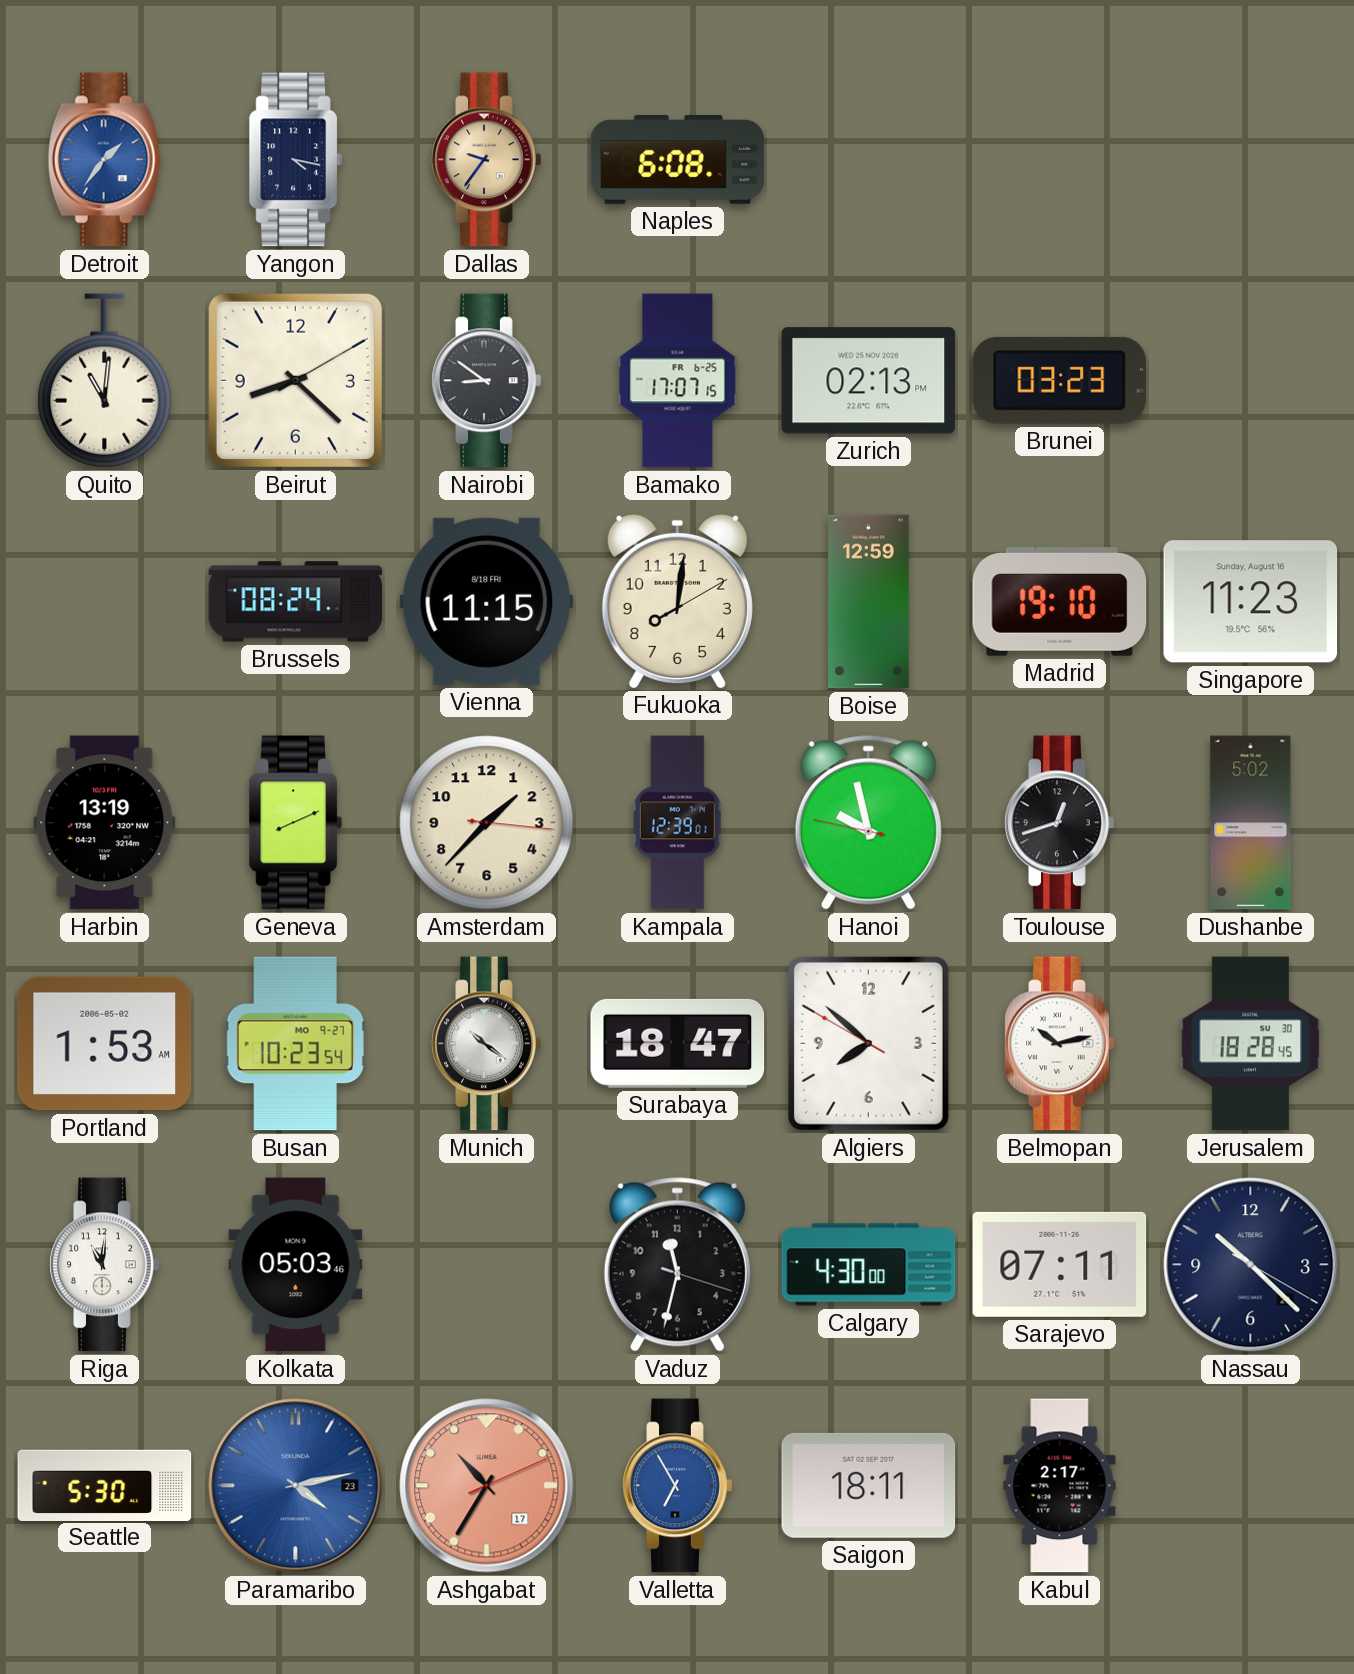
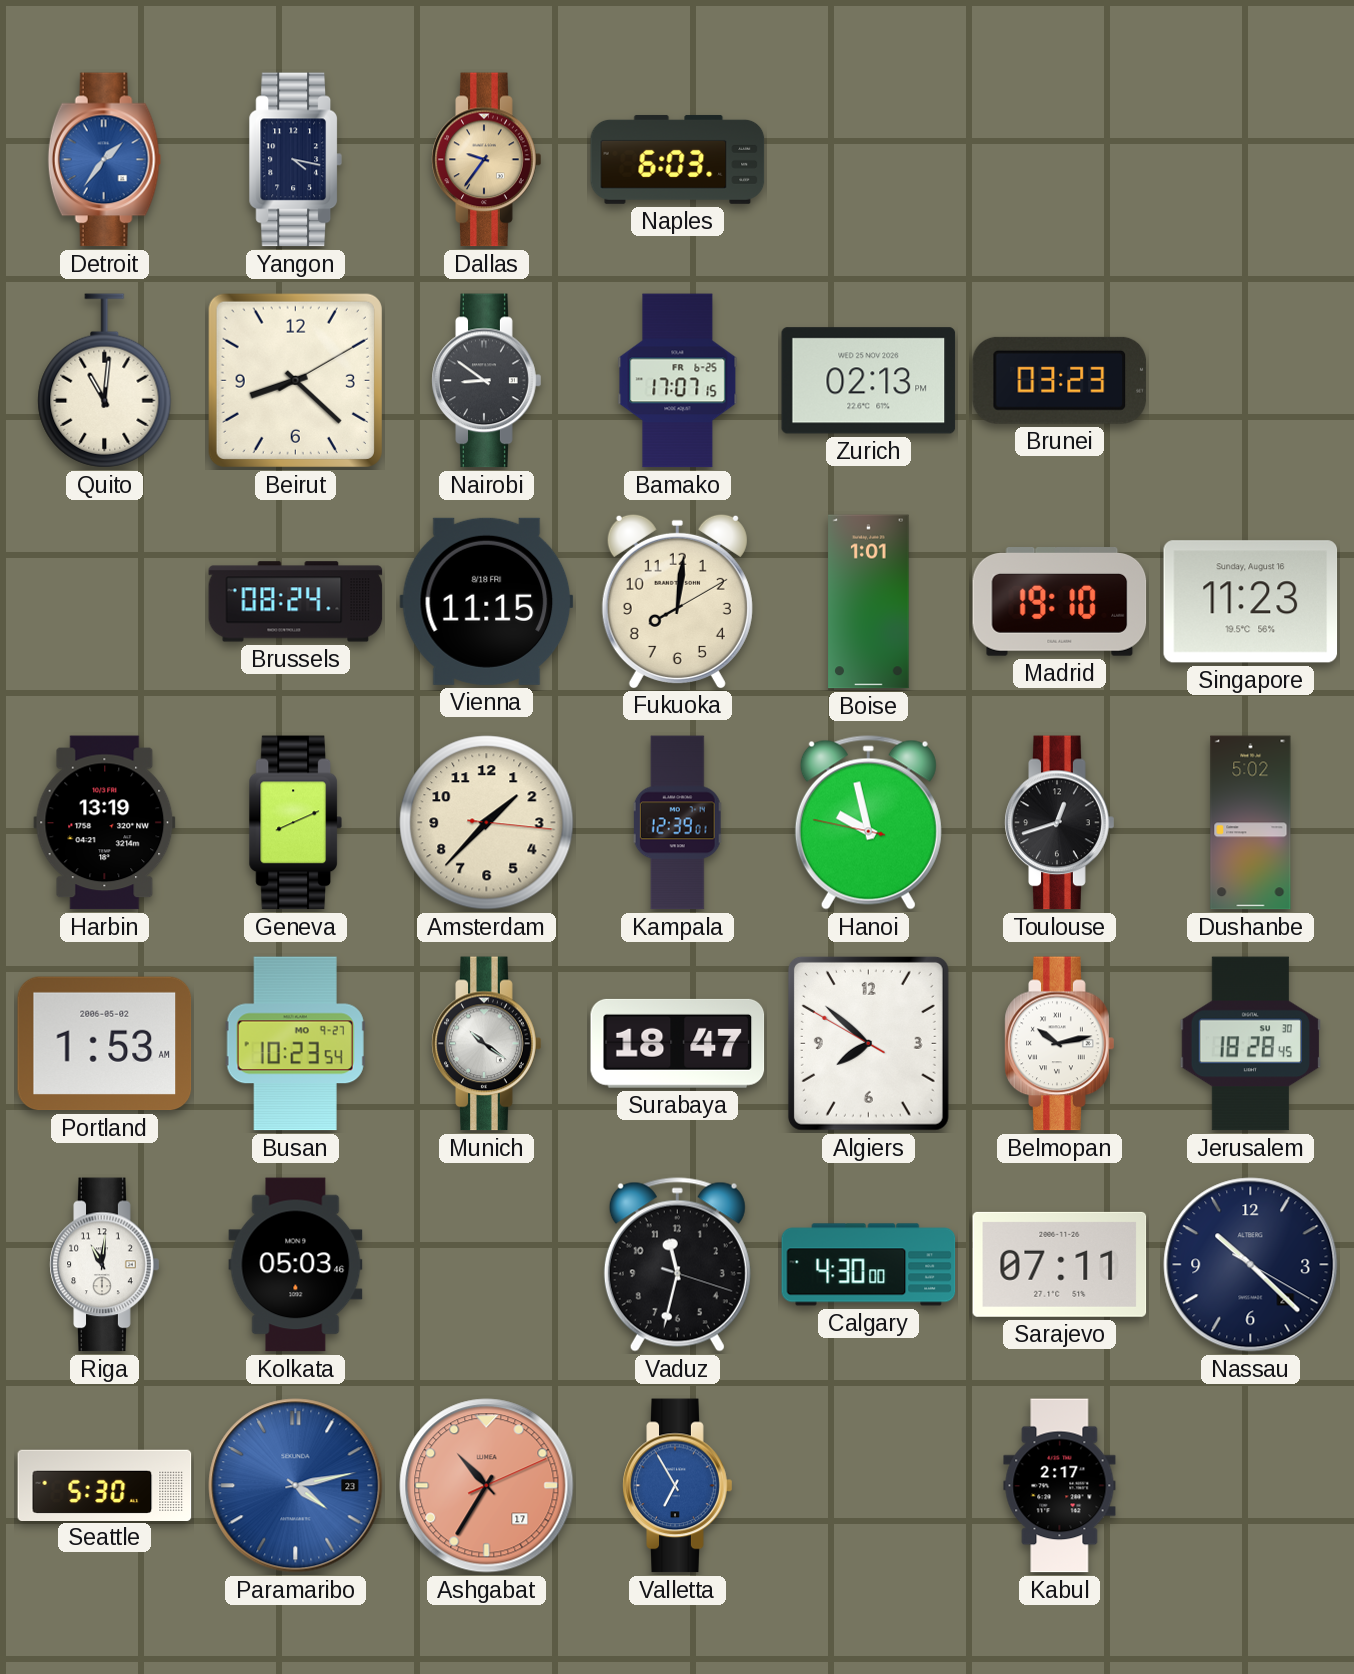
Naples: 6:08 -> 6:03
Boise: 12:59 -> 1:01
Saigon: 18:11 -> none
